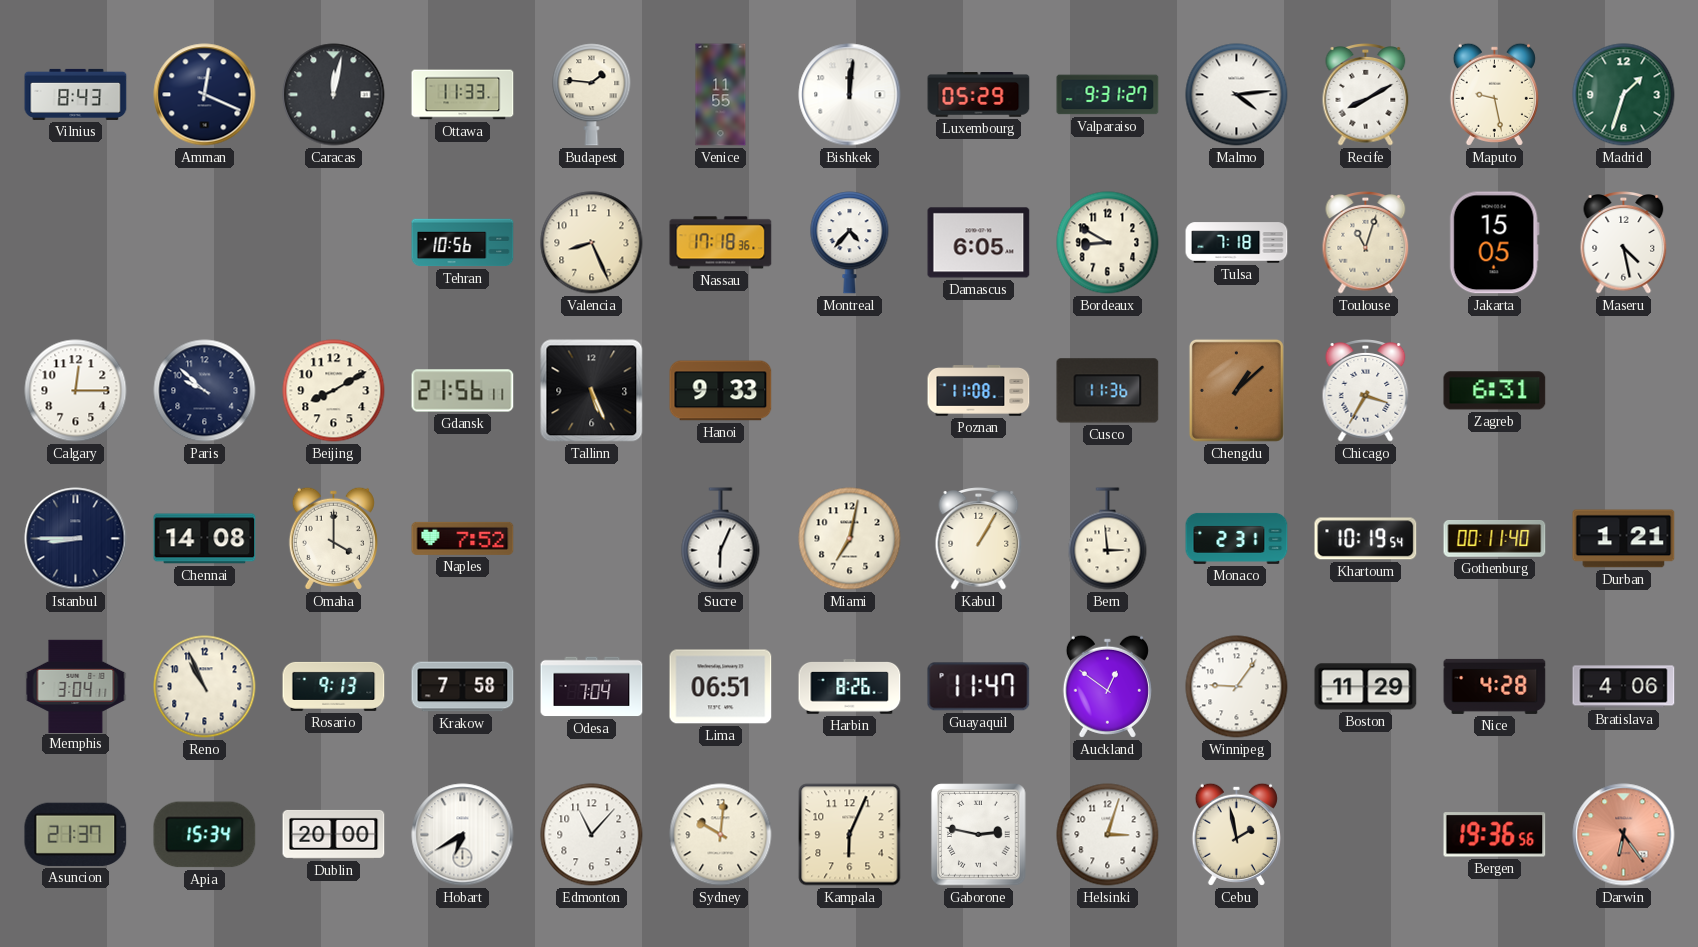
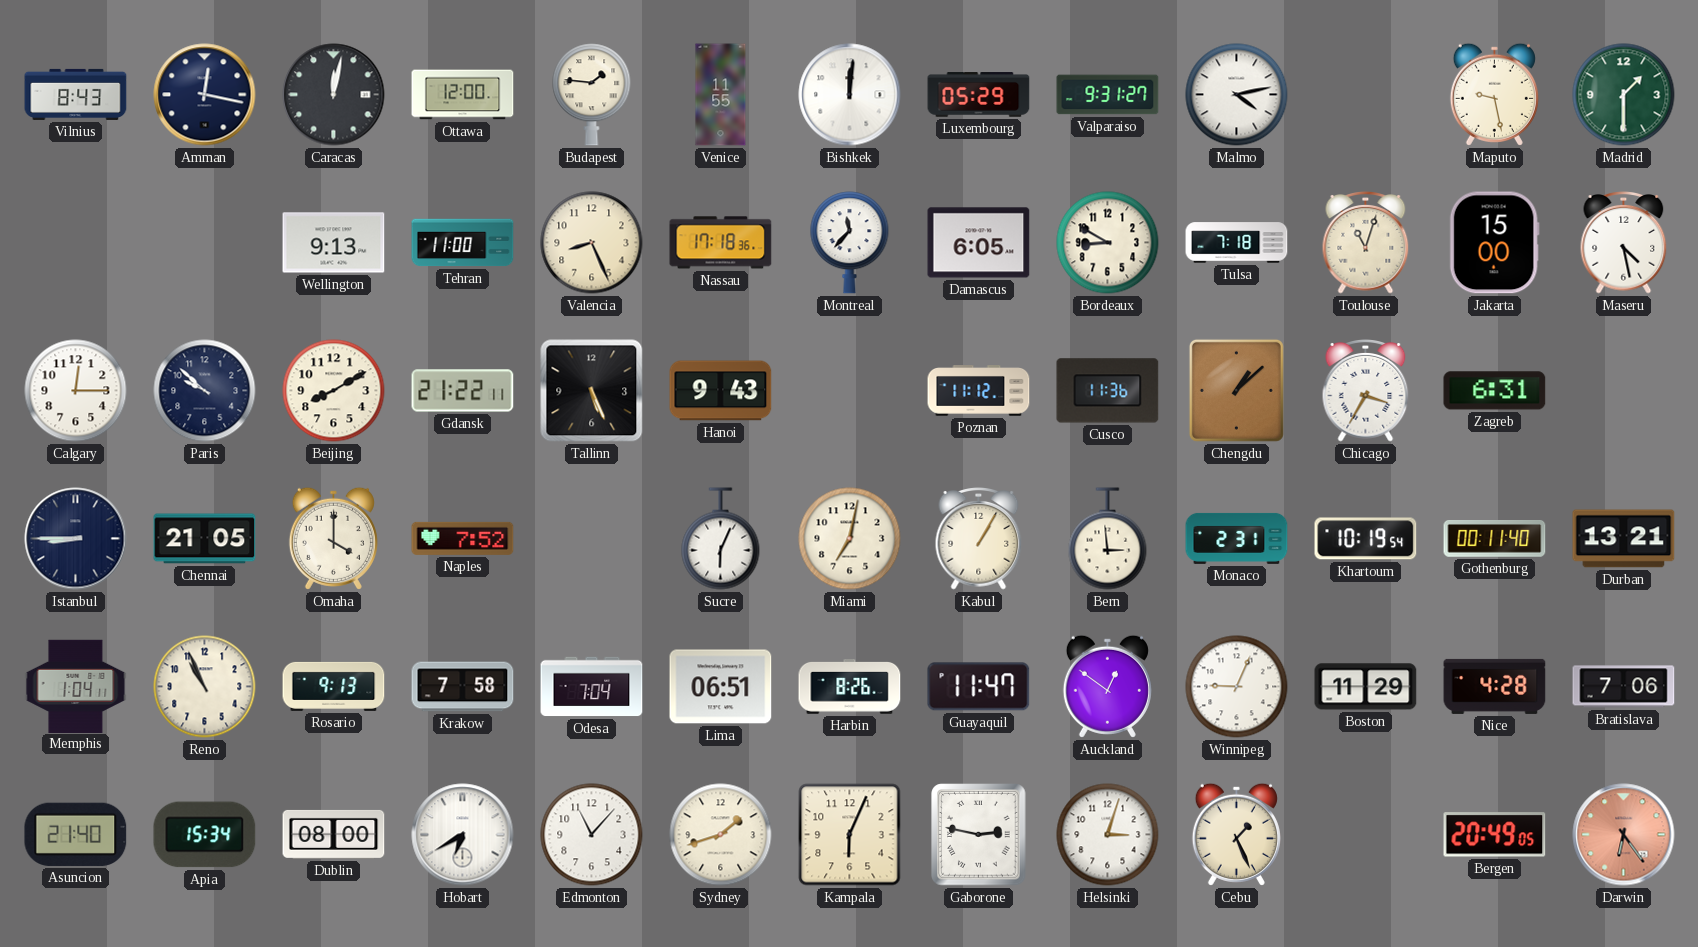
Amman: 12:19 -> 12:17
Ottawa: 11:33 -> 12:00
Malmo: 4:14 -> 4:13
Recife: 8:10 -> none
Madrid: 1:33 -> 1:30
Wellington: none -> 9:13
Tehran: 10:56 -> 11:00
Montreal: 4:37 -> 11:37
Jakarta: 15:05 -> 15:00
Gdansk: 21:56 -> 21:22
Hanoi: 9:33 -> 9:43
Poznan: 11:08 -> 11:12
Chennai: 14:08 -> 21:05
Durban: 1:21 -> 13:21
Memphis: 3:04 -> 1:04
Winnipeg: 9:06 -> 9:04
Bratislava: 4:06 -> 7:06
Asuncion: 21:37 -> 21:40
Dublin: 20:00 -> 08:00
Sydney: 10:01 -> 1:42
Cebu: 1:58 -> 1:26
Bergen: 19:36 -> 20:49
